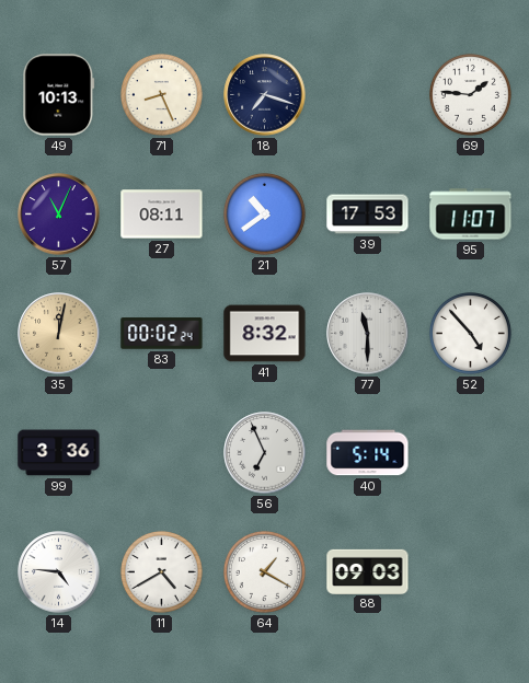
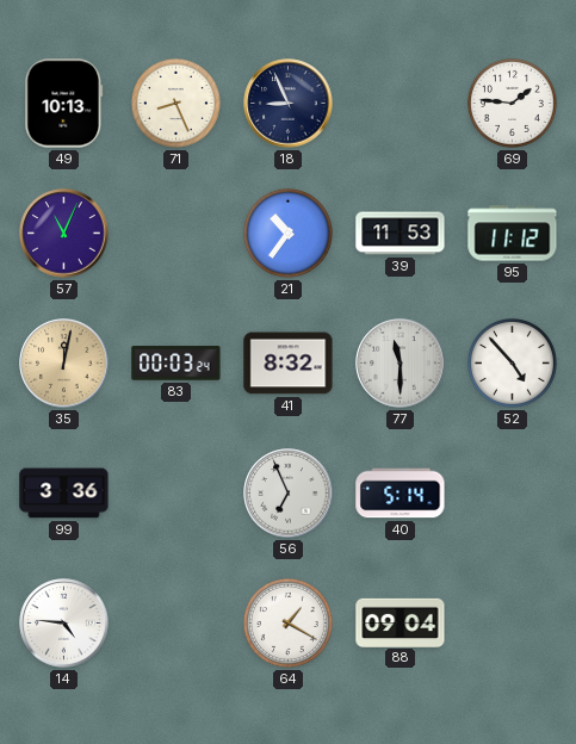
18: 7:18 -> 8:56
27: 08:11 -> none
21: 10:39 -> 10:36
39: 17:53 -> 11:53
95: 11:07 -> 11:12
83: 00:02 -> 00:03
11: 4:40 -> none
88: 09:03 -> 09:04
